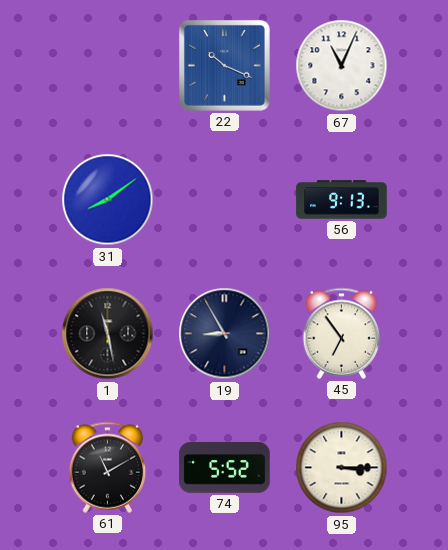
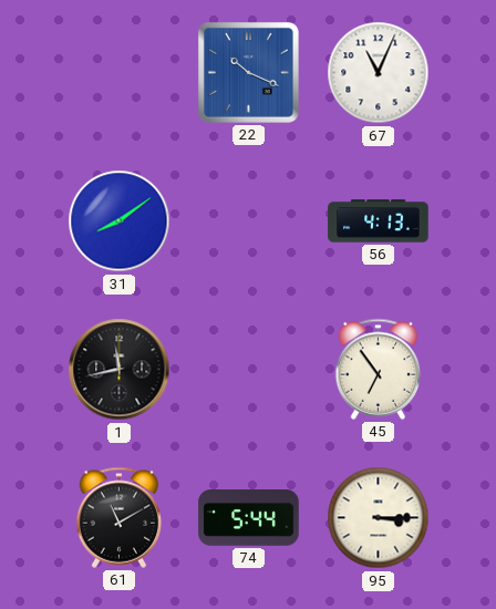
56: 9:13 -> 4:13
1: 11:28 -> 11:43
19: 8:55 -> none
74: 5:52 -> 5:44
